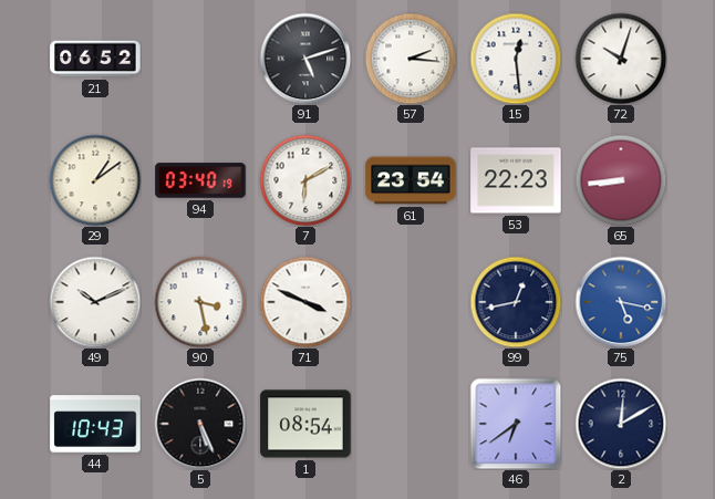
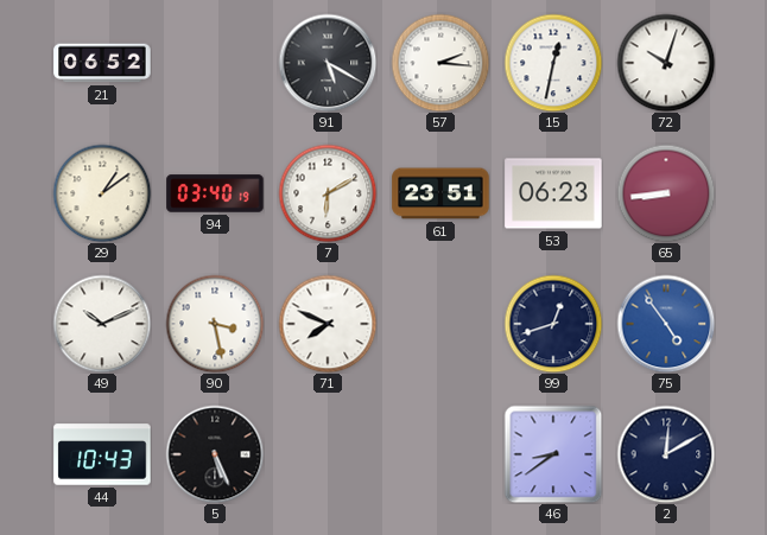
91: 5:12 -> 5:20
15: 12:29 -> 12:32
61: 23:54 -> 23:51
53: 22:23 -> 06:23
71: 3:49 -> 7:49
99: 12:43 -> 12:42
75: 5:17 -> 4:54
1: 08:54 -> none
46: 6:39 -> 8:39
